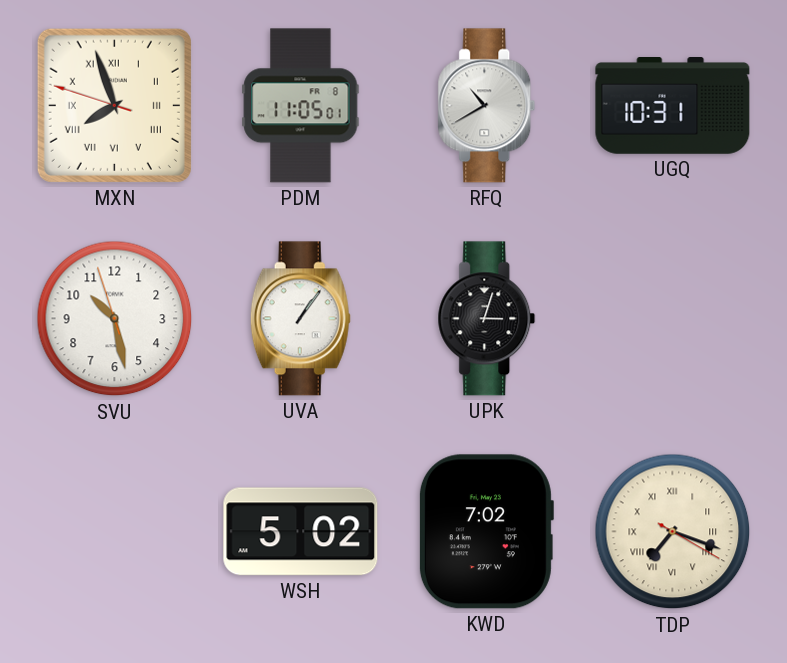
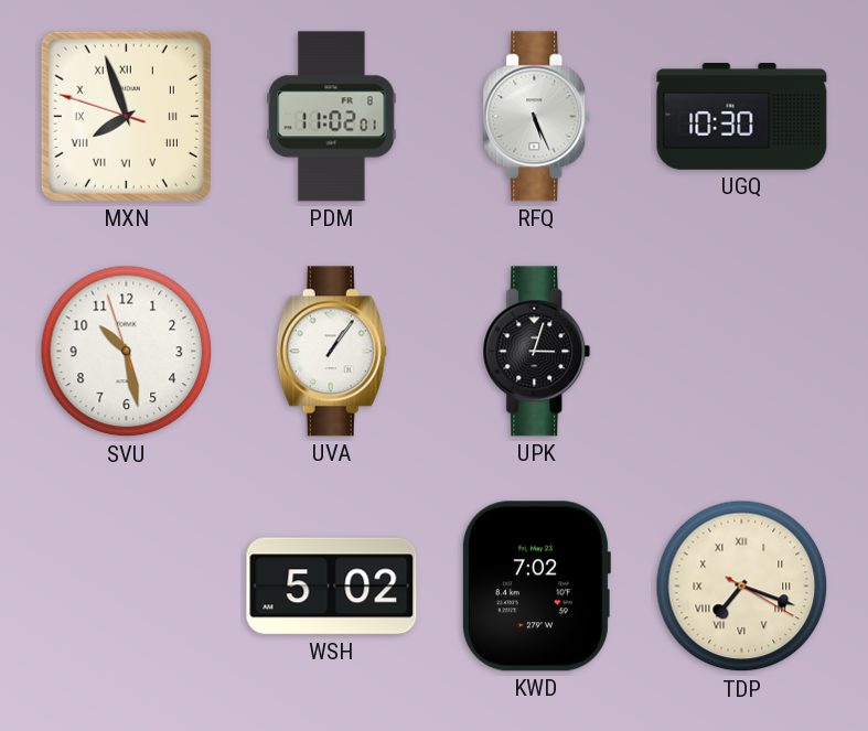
PDM: 11:05 -> 11:02
RFQ: 10:40 -> 5:26
UGQ: 10:31 -> 10:30
